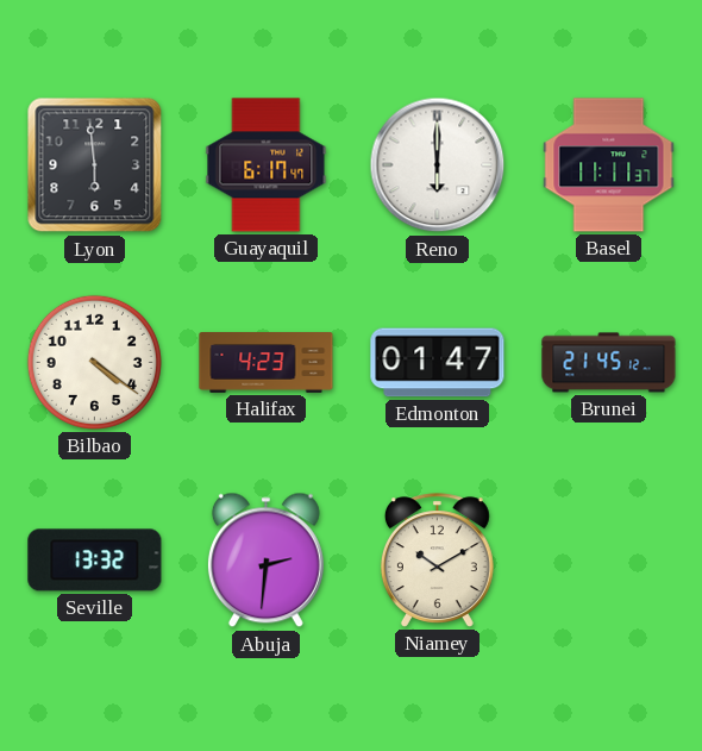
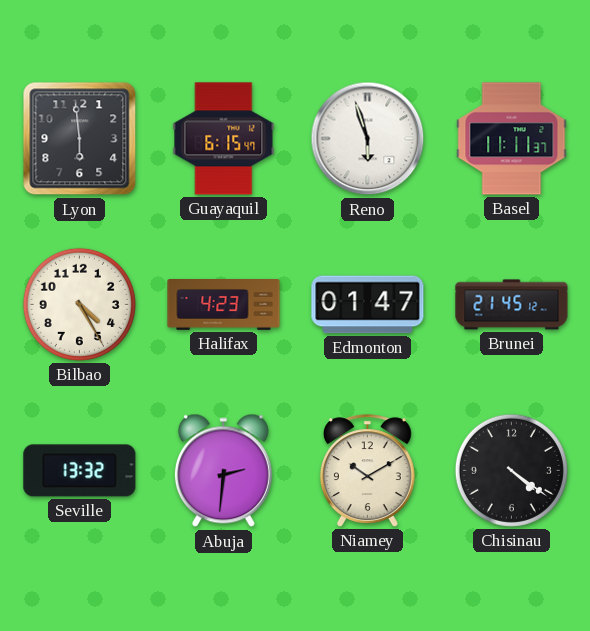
Guayaquil: 6:17 -> 6:15
Reno: 6:00 -> 5:57
Bilbao: 4:21 -> 4:25
Chisinau: none -> 4:21
